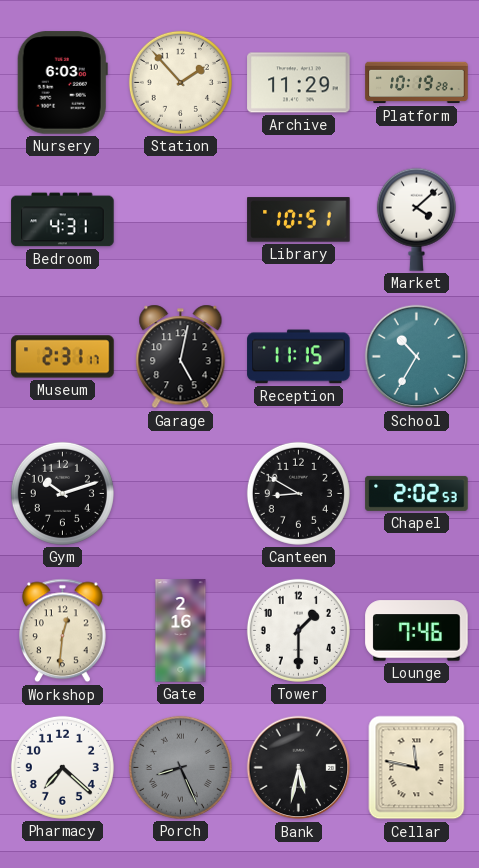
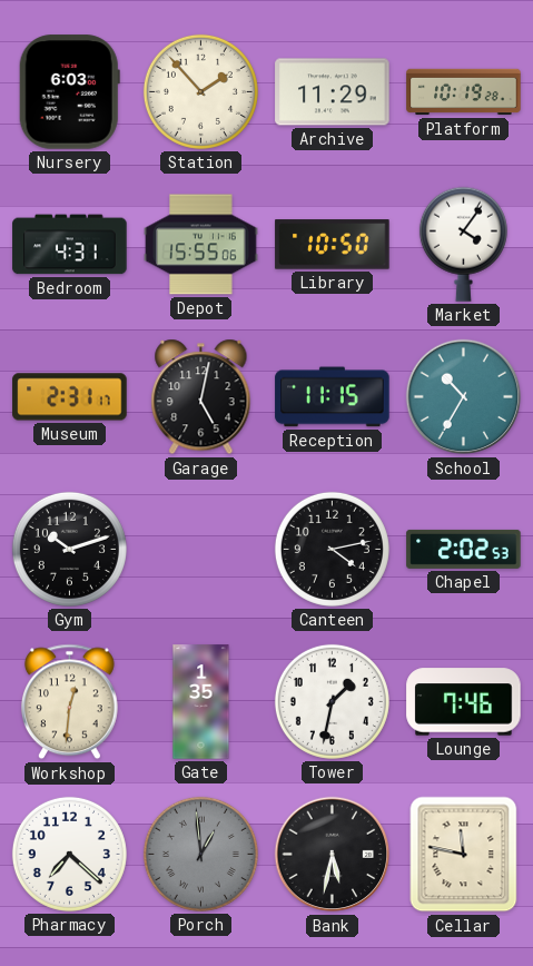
Depot: none -> 15:55
Library: 10:51 -> 10:50
Market: 4:08 -> 4:06
Canteen: 8:50 -> 4:13
Gate: 2:16 -> 1:35
Tower: 1:30 -> 1:32
Porch: 8:26 -> 12:59
